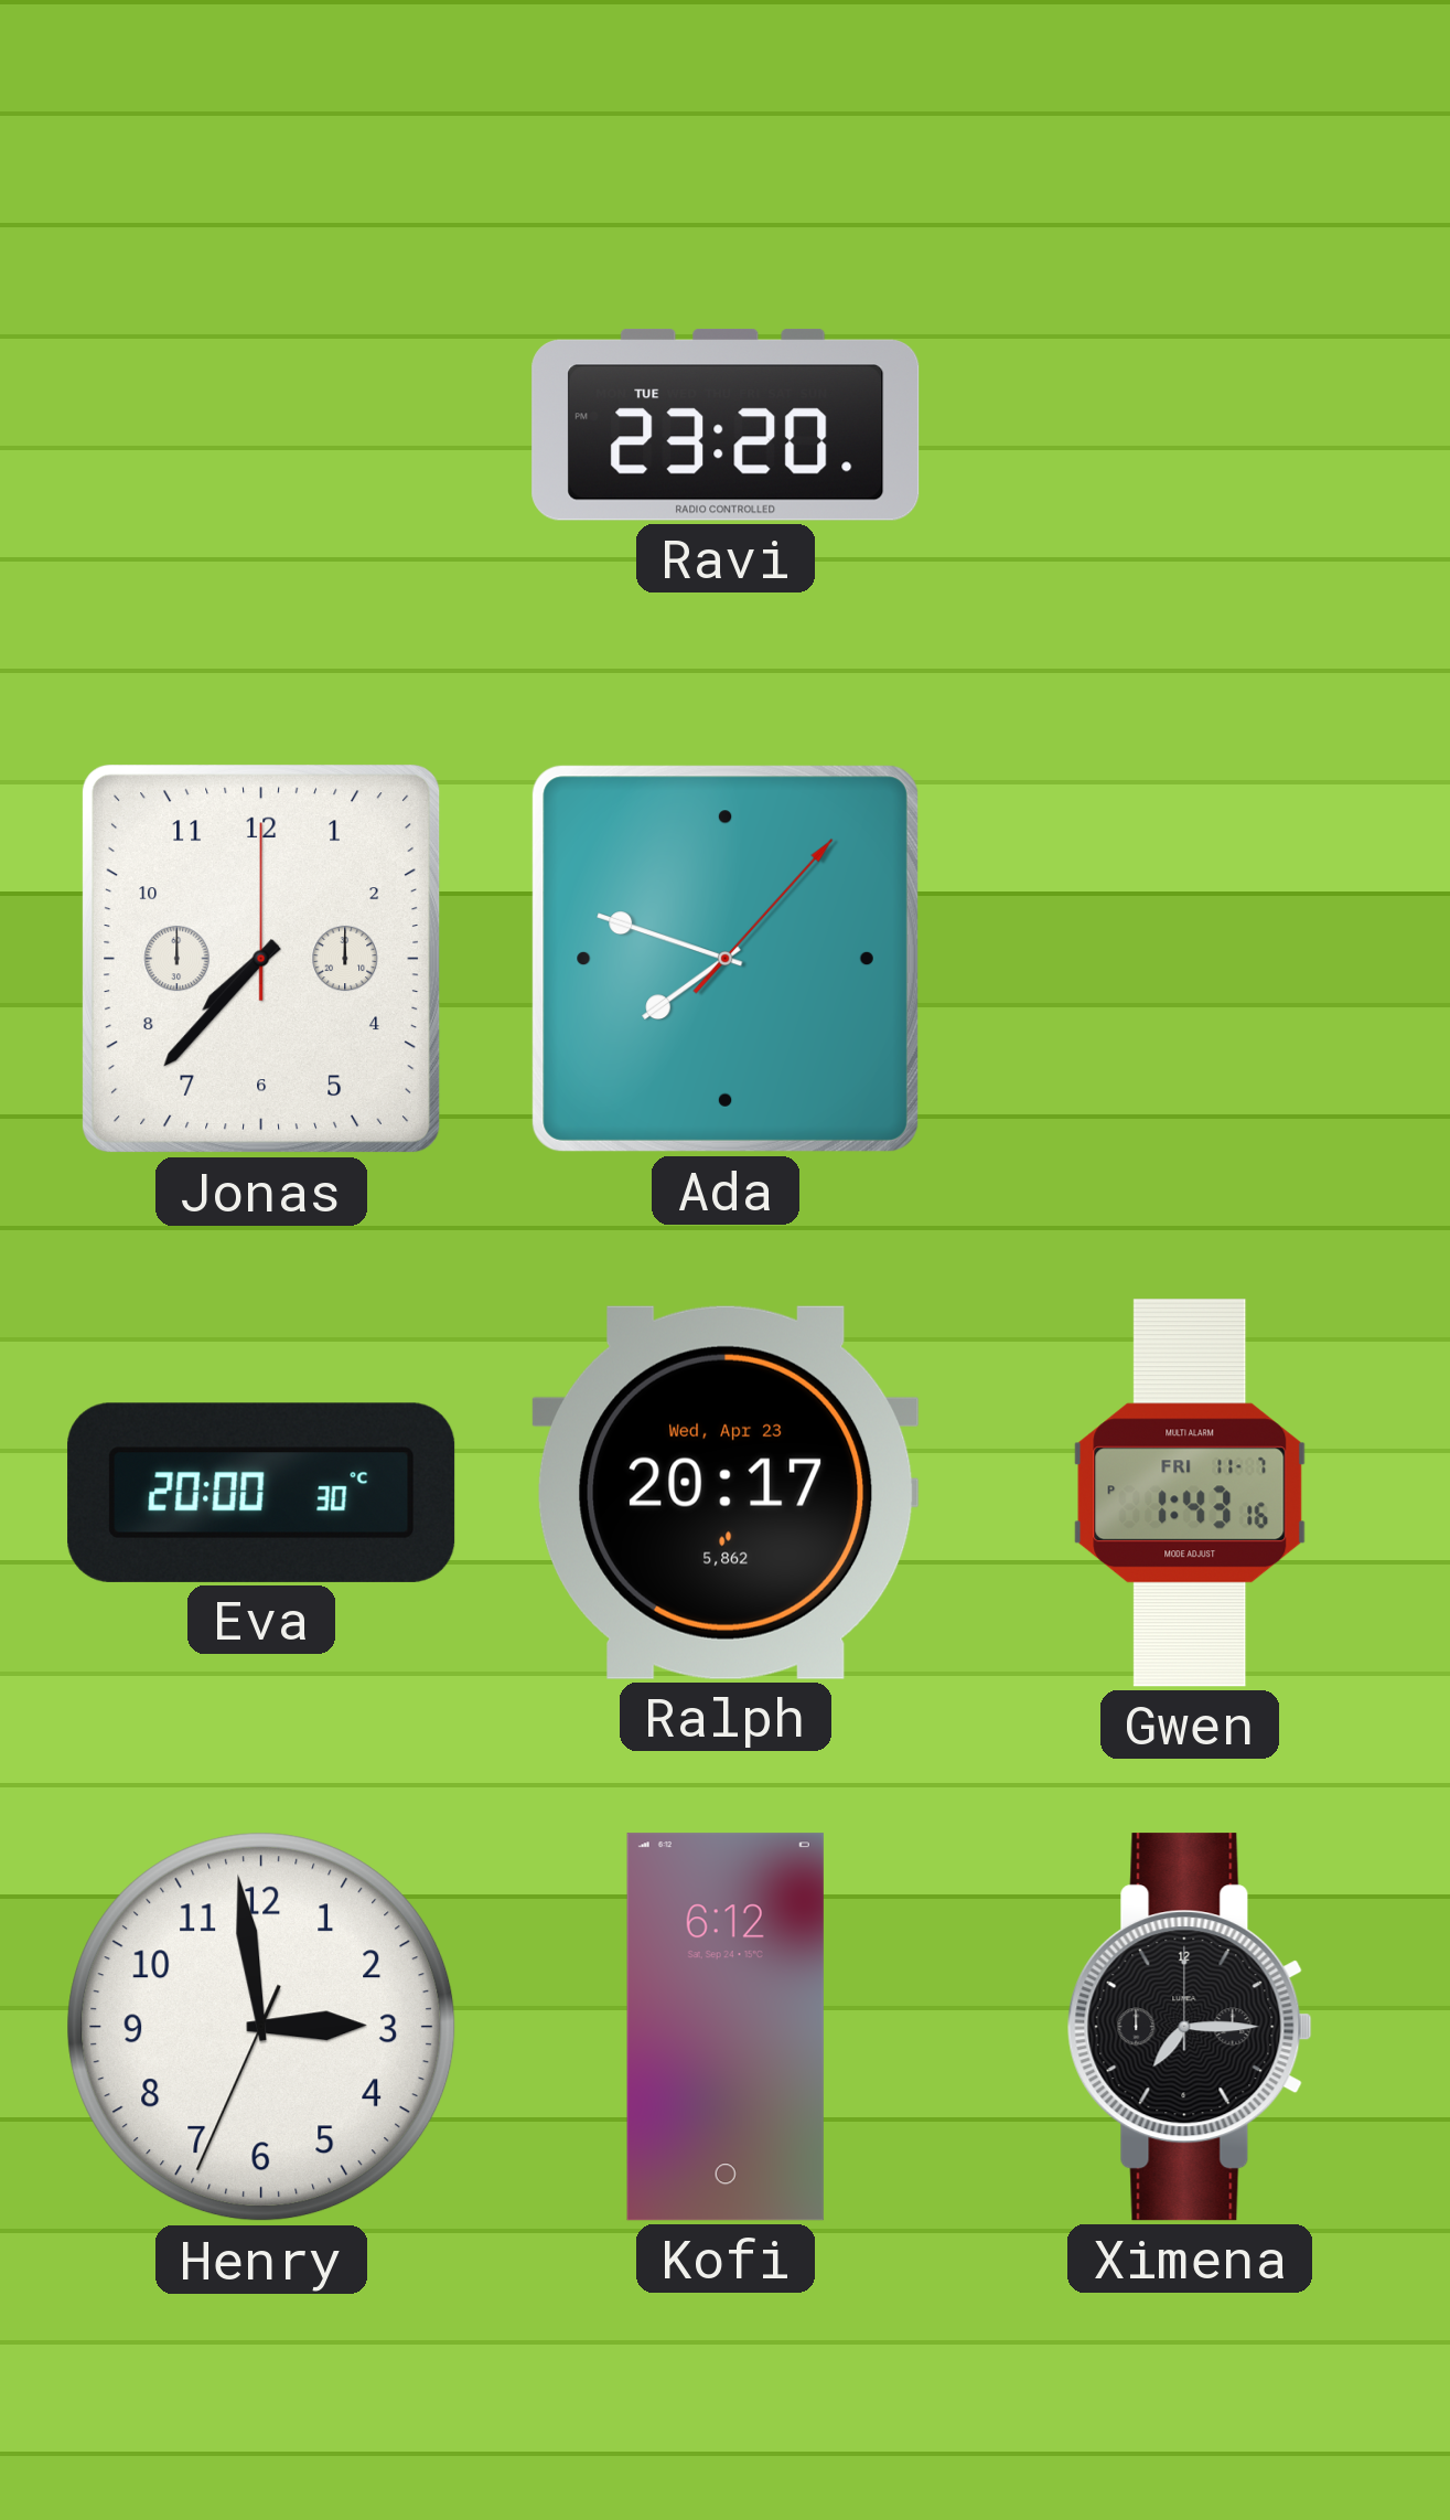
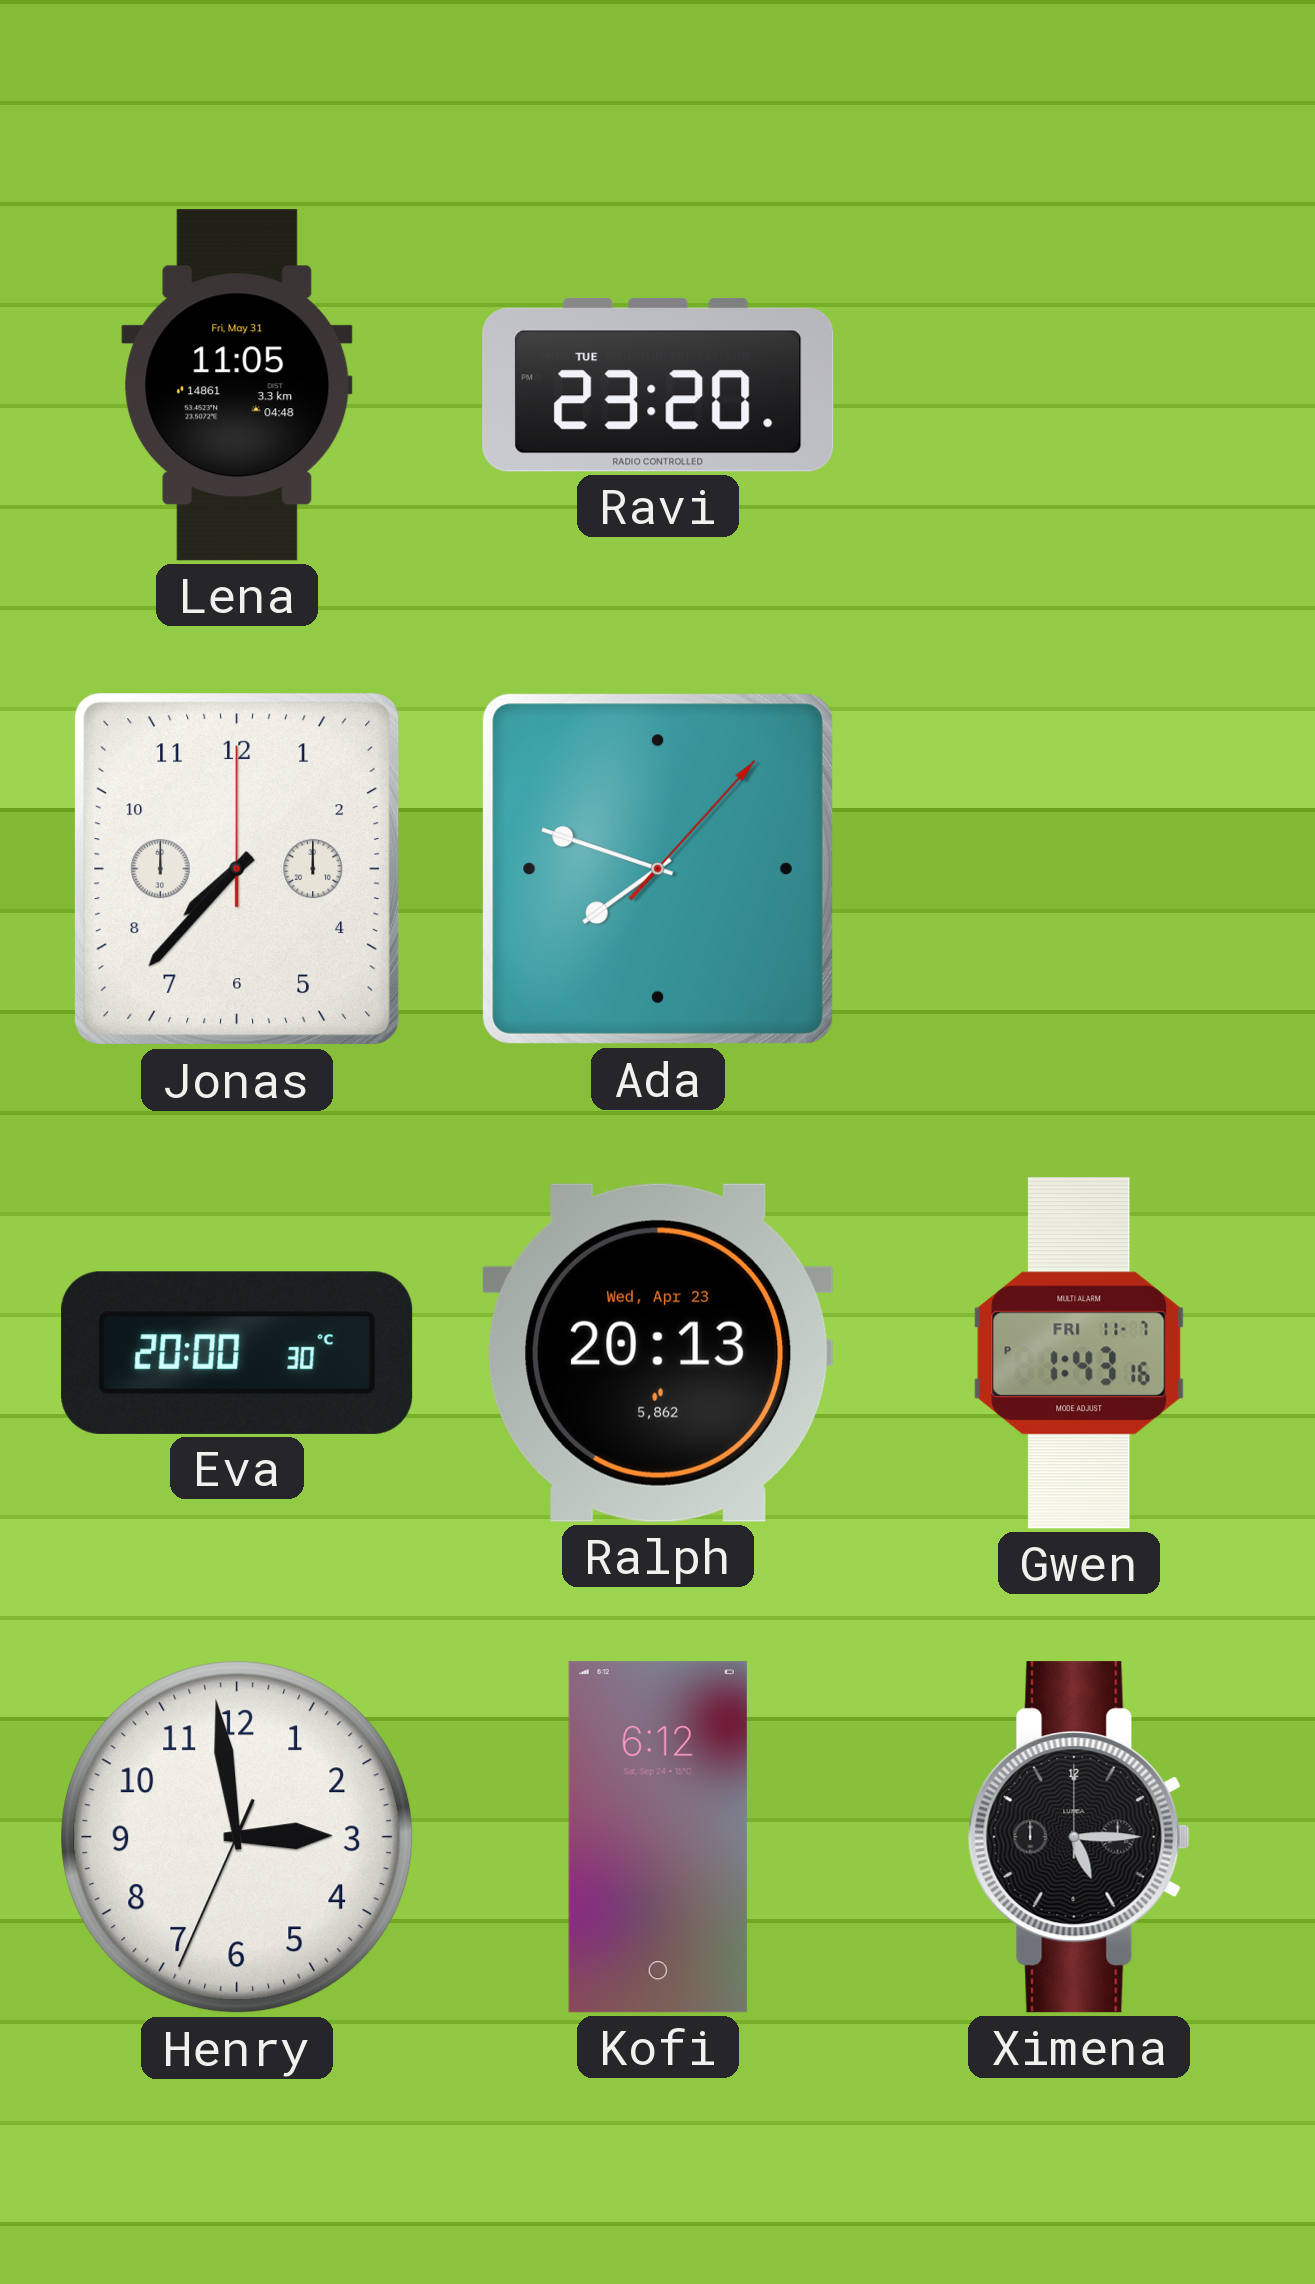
Lena: none -> 11:05
Ralph: 20:17 -> 20:13
Ximena: 7:15 -> 5:15
